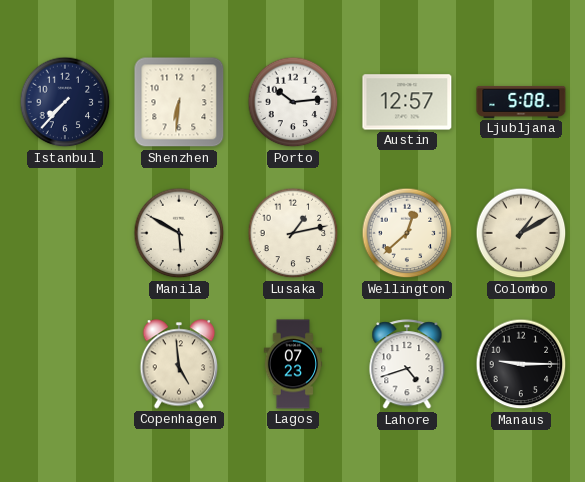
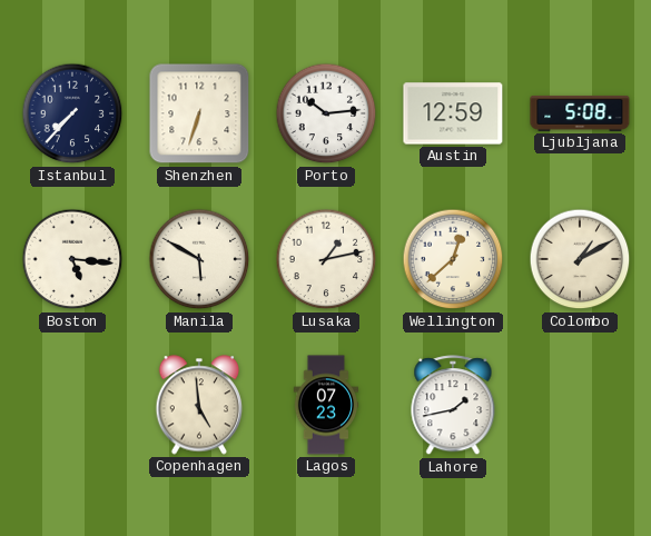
Shenzhen: 6:31 -> 6:33
Austin: 12:57 -> 12:59
Boston: none -> 5:16
Lahore: 4:42 -> 1:43
Manaus: 9:15 -> none
